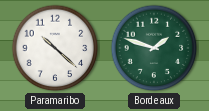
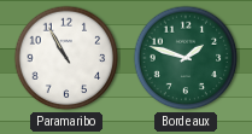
Paramaribo: 10:22 -> 10:55
